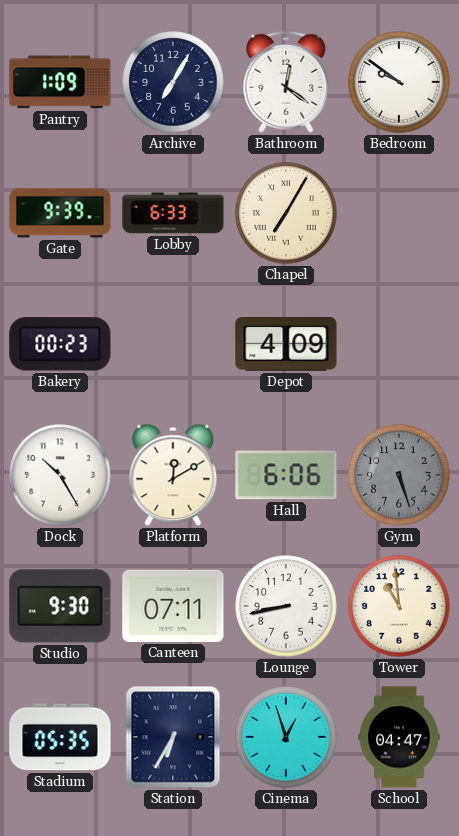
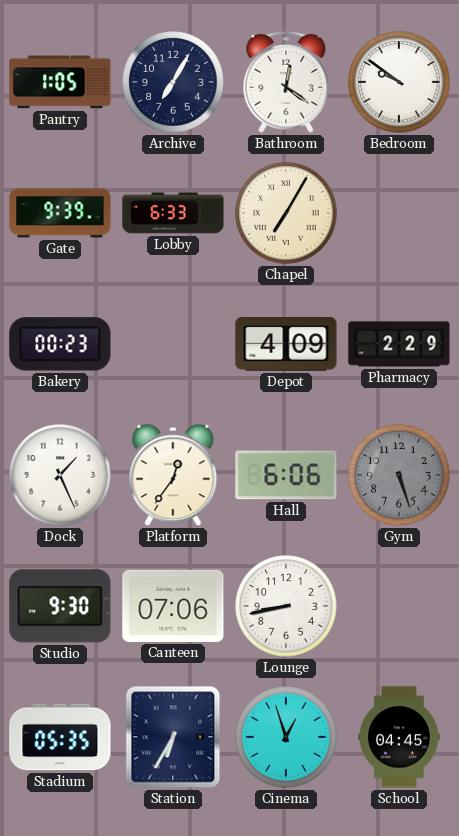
Pantry: 1:09 -> 1:05
Pharmacy: none -> 2:29
Dock: 10:25 -> 1:26
Platform: 12:10 -> 12:36
Canteen: 07:11 -> 07:06
Tower: 10:59 -> none
School: 04:47 -> 04:45
